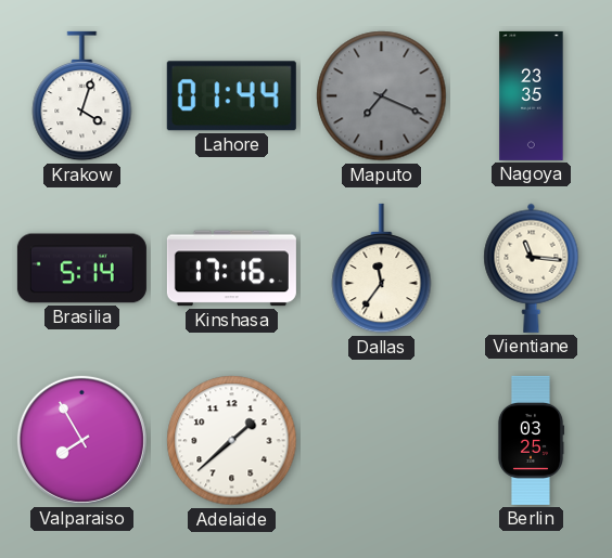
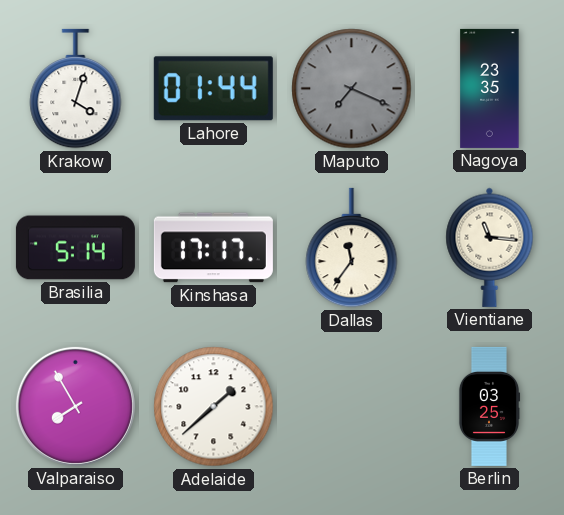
Kinshasa: 17:16 -> 17:17
